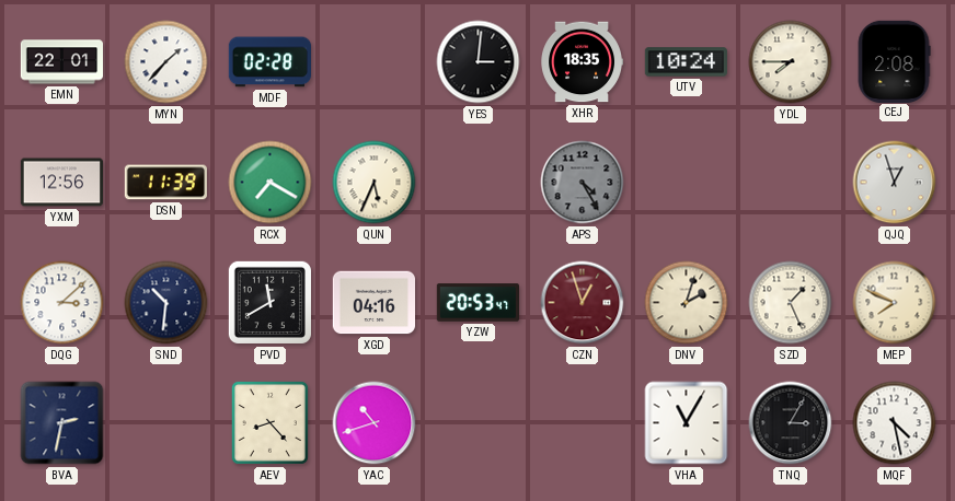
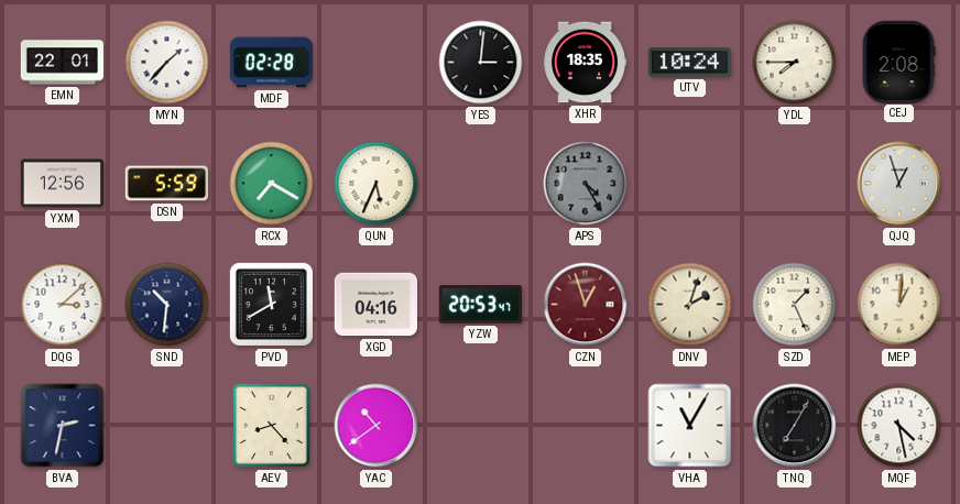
DSN: 11:39 -> 5:59
MEP: 7:49 -> 1:01
YAC: 10:42 -> 10:39
TNQ: 3:05 -> 7:05
